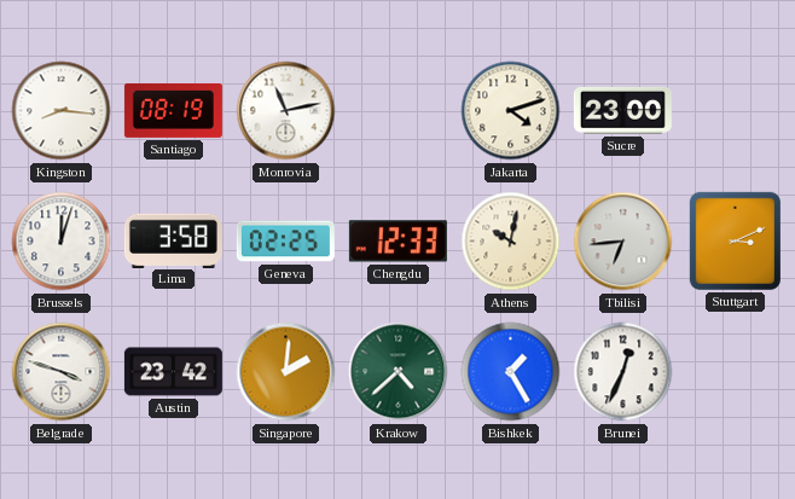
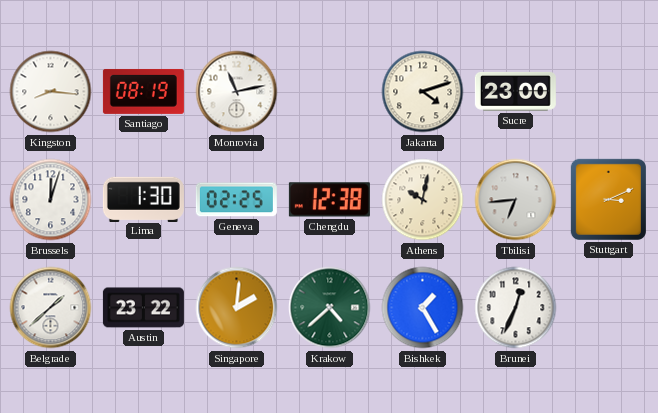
Lima: 3:58 -> 1:30
Chengdu: 12:33 -> 12:38
Belgrade: 3:48 -> 1:38
Austin: 23:42 -> 23:22
